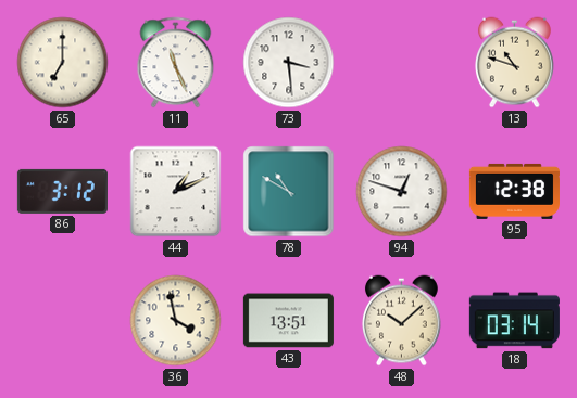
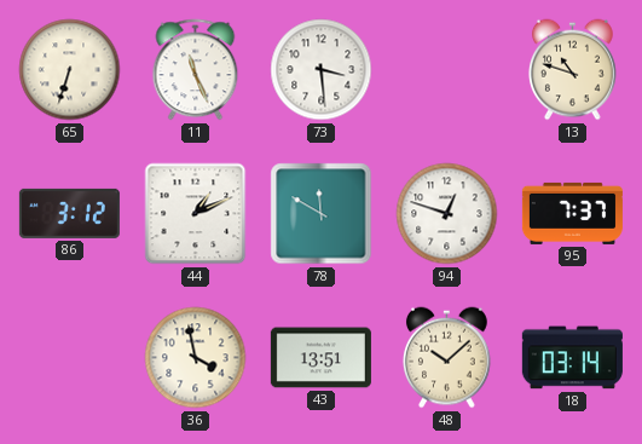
65: 7:00 -> 6:33
78: 10:50 -> 11:50
95: 12:38 -> 7:37
